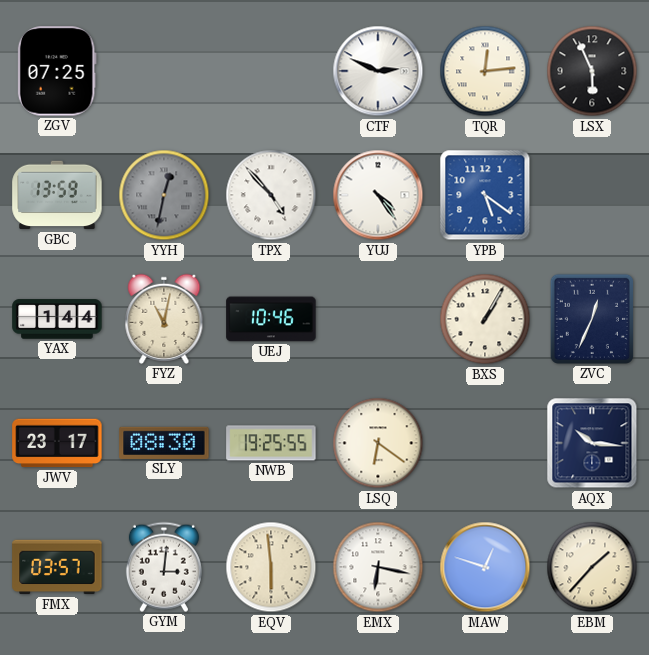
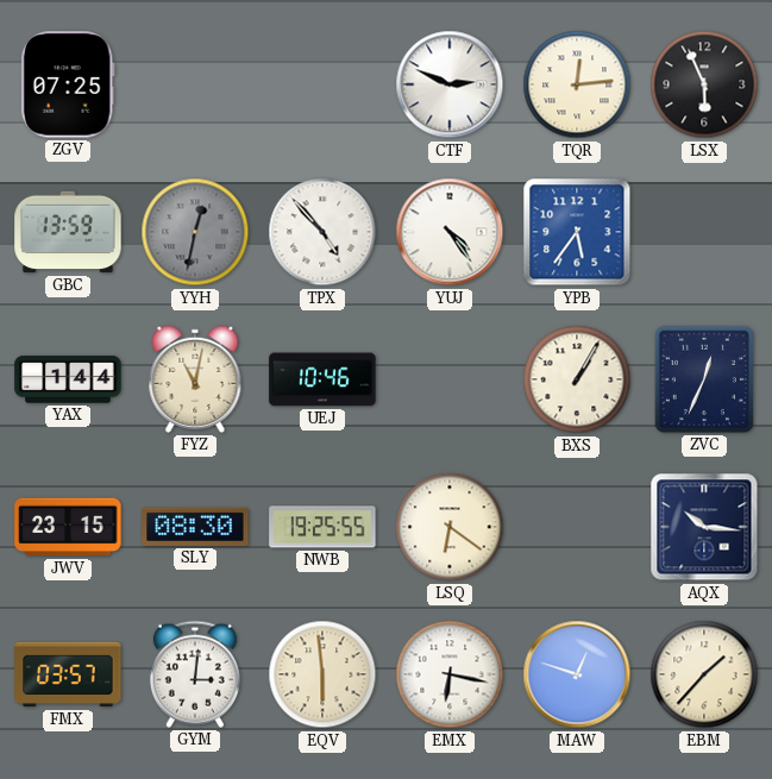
YPB: 5:21 -> 5:36
JWV: 23:17 -> 23:15
